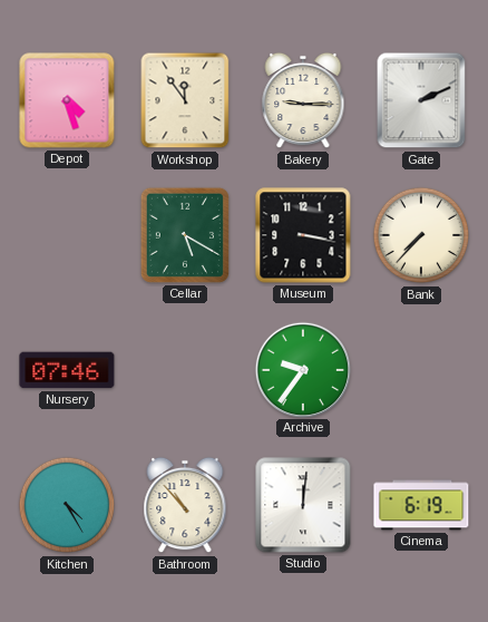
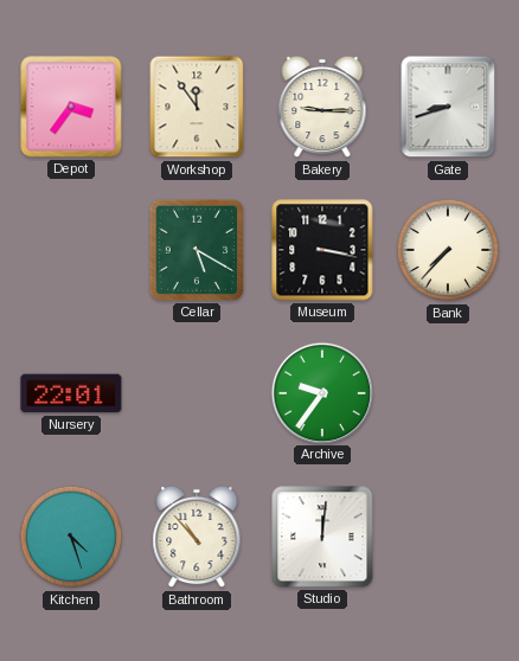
Depot: 4:27 -> 3:36
Gate: 2:11 -> 8:42
Nursery: 07:46 -> 22:01
Kitchen: 4:25 -> 4:27
Cinema: 6:19 -> none
